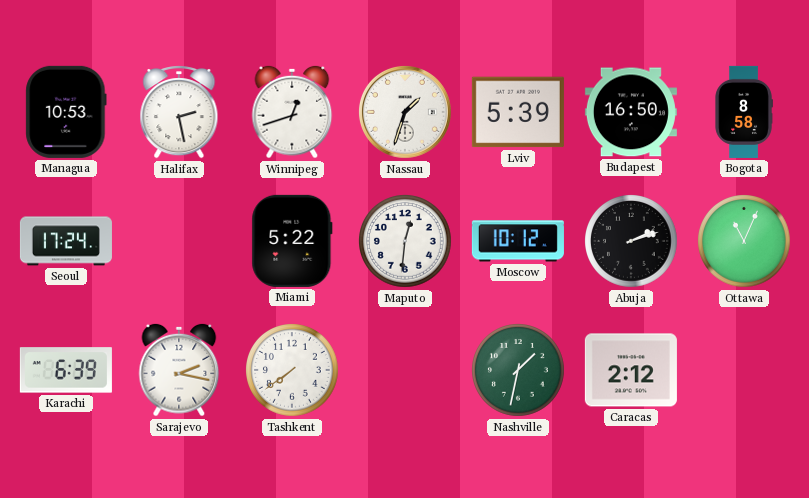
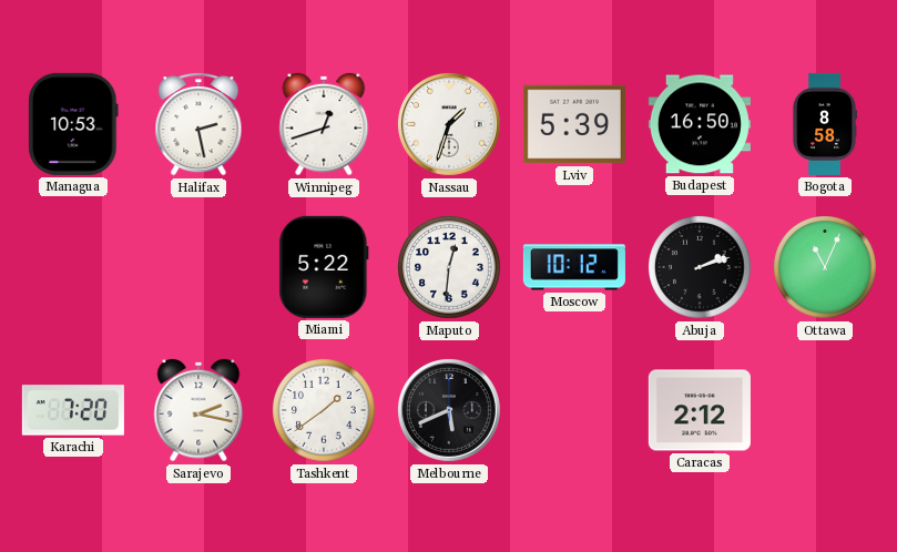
Seoul: 17:24 -> none
Karachi: 6:39 -> 7:20
Tashkent: 7:39 -> 1:39
Melbourne: none -> 5:41
Nashville: 1:32 -> none
